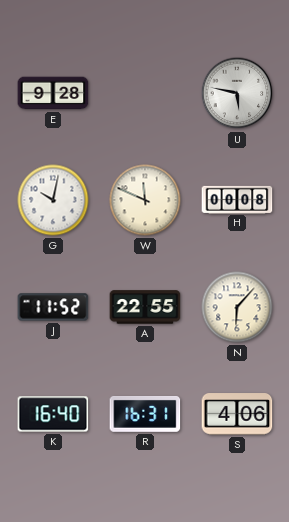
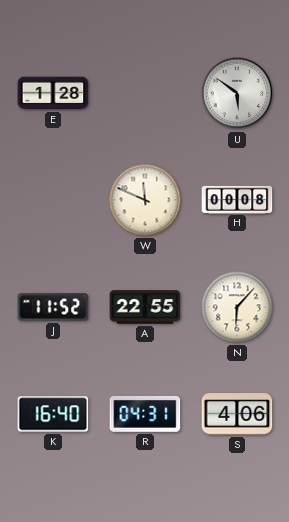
E: 9:28 -> 1:28
U: 5:47 -> 5:51
G: 10:02 -> none
R: 16:31 -> 04:31
